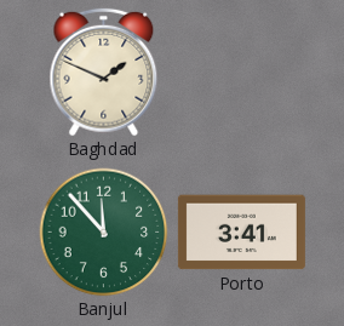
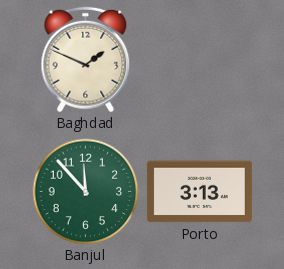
Porto: 3:41 -> 3:13
